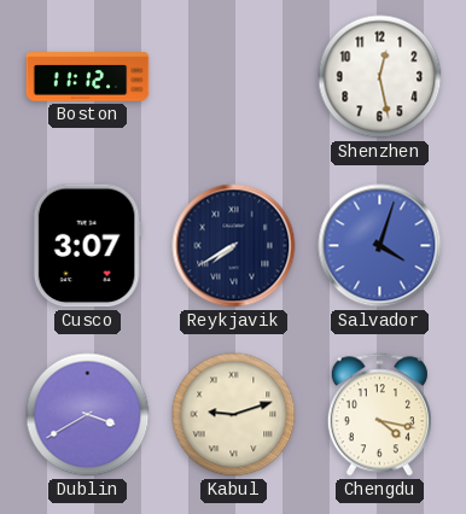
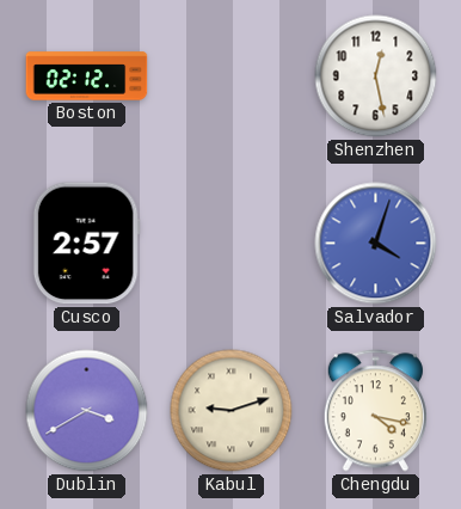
Boston: 11:12 -> 02:12
Cusco: 3:07 -> 2:57
Reykjavik: 7:40 -> none
